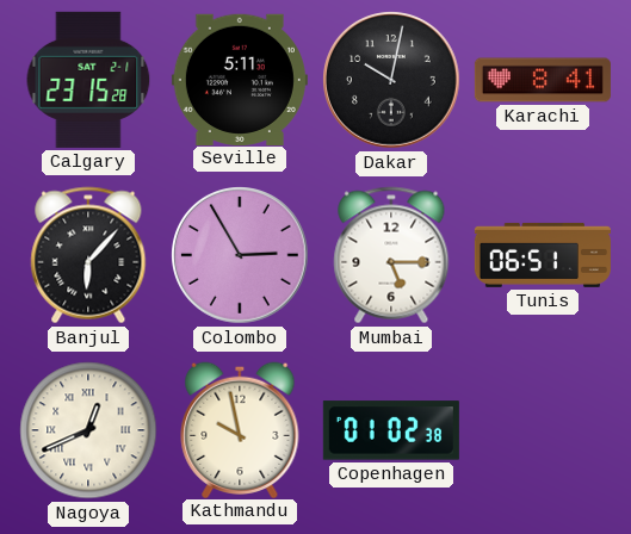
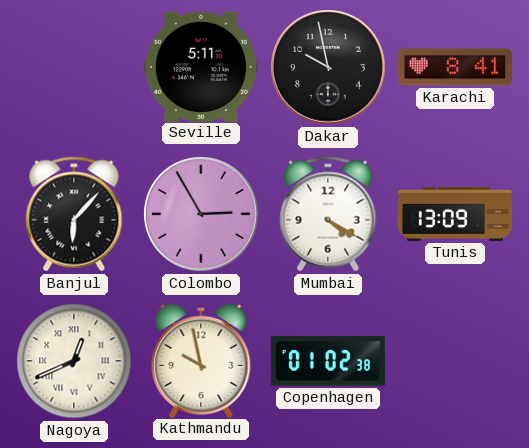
Calgary: 23:15 -> none
Dakar: 10:02 -> 9:58
Mumbai: 5:15 -> 4:20
Tunis: 06:51 -> 13:09
